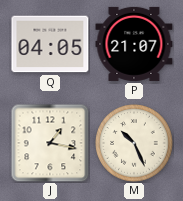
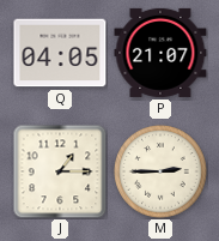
J: 1:17 -> 1:15
M: 10:26 -> 2:45
